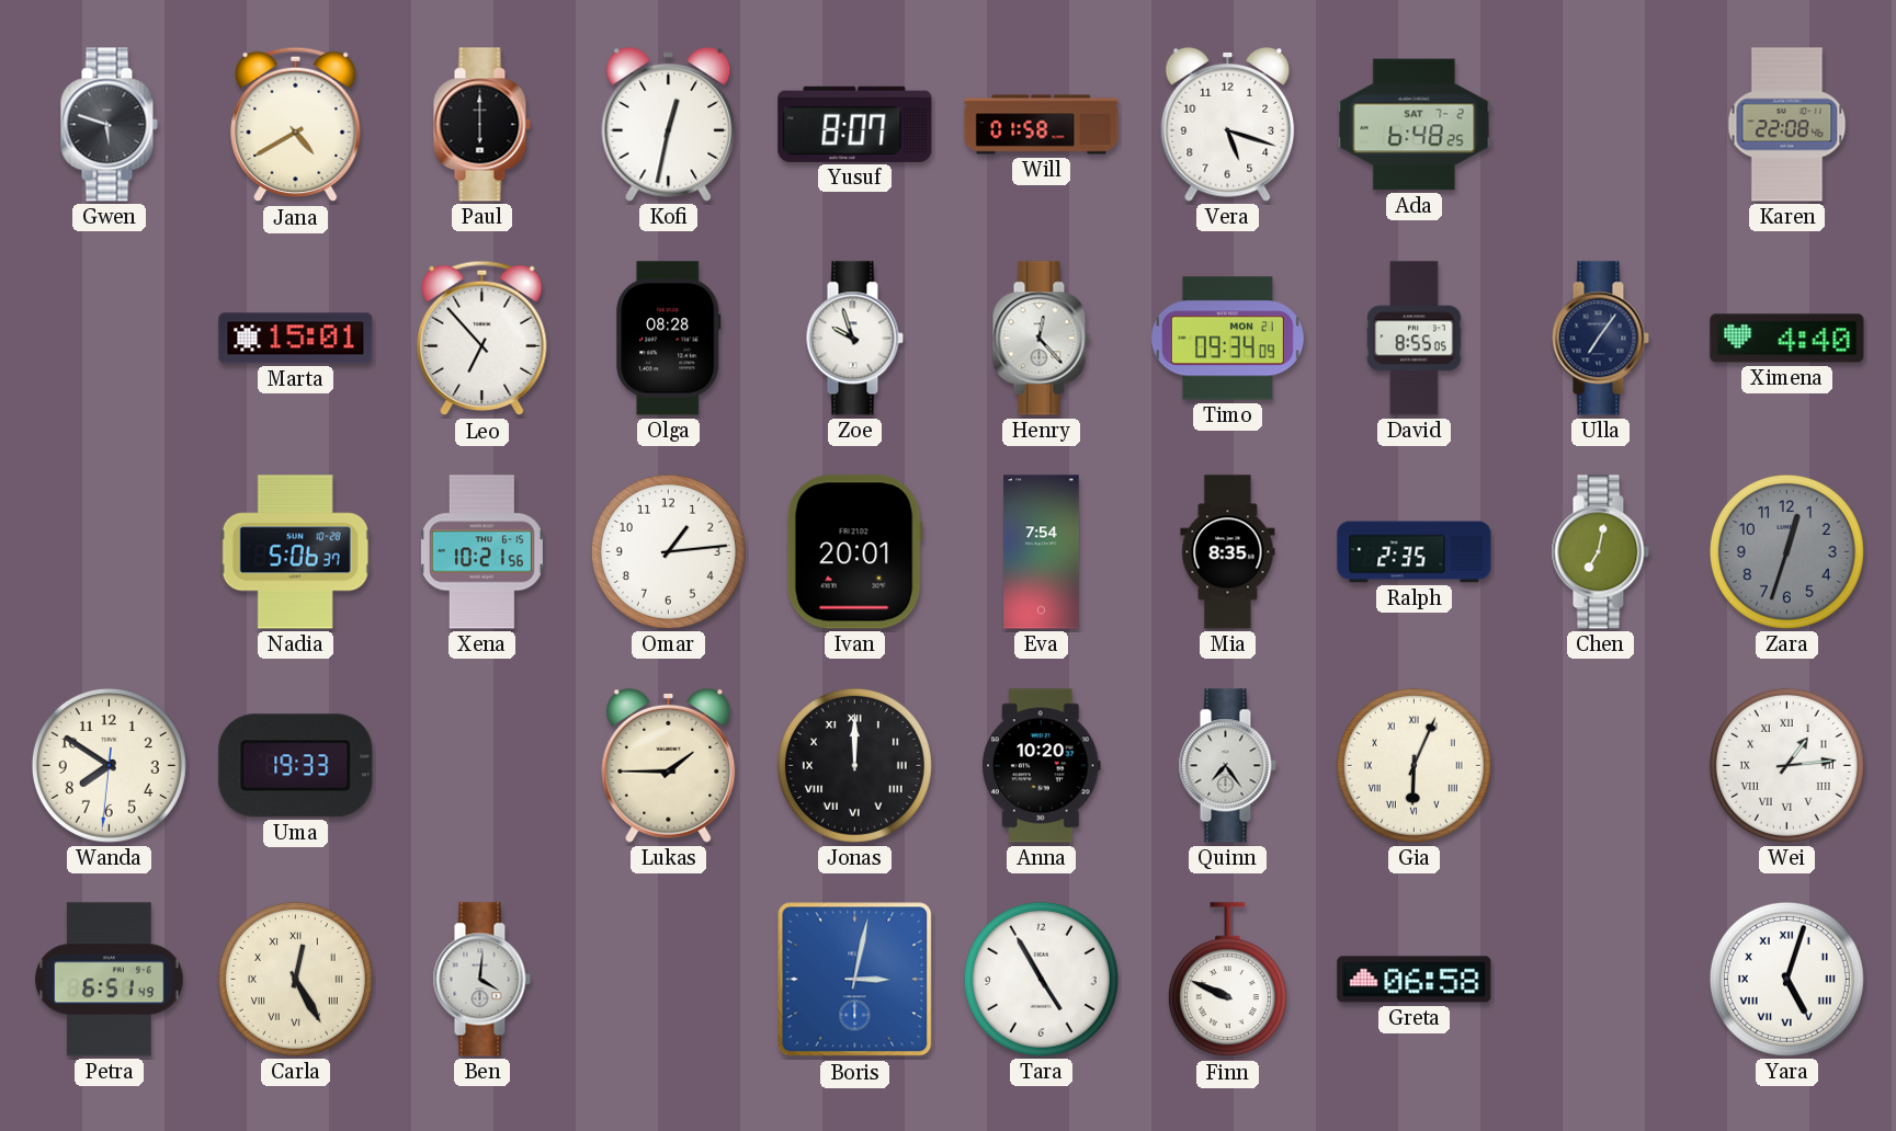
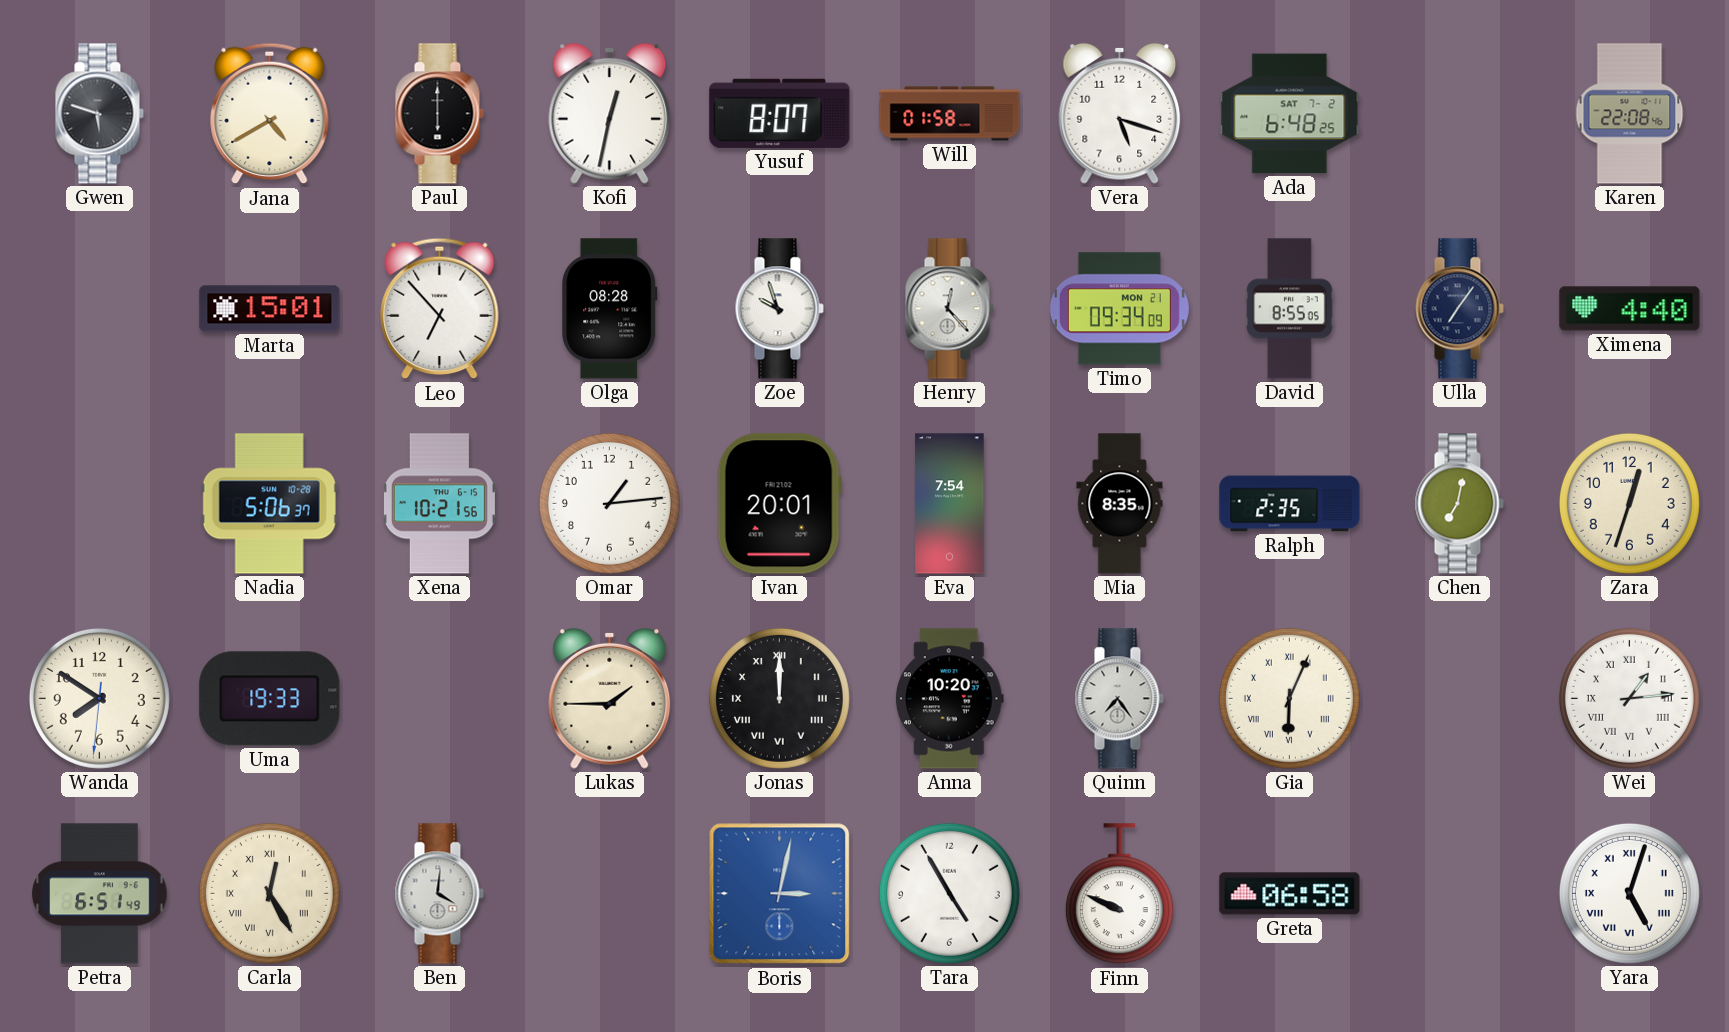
Zara dial: grey -> cream
